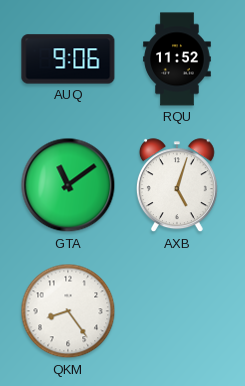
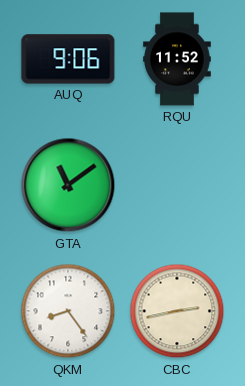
AXB: 5:03 -> none
CBC: none -> 2:43
